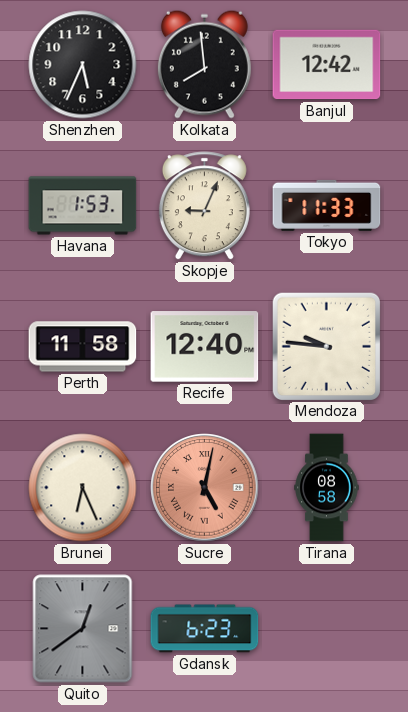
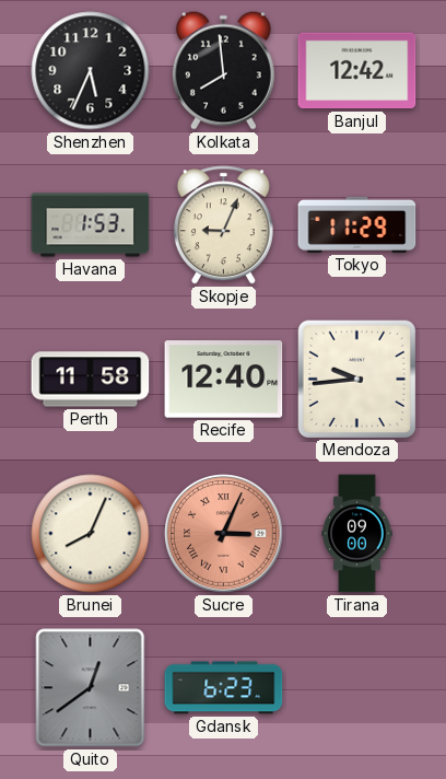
Tokyo: 11:33 -> 11:29
Mendoza: 9:46 -> 9:44
Brunei: 6:26 -> 8:04
Sucre: 5:02 -> 3:04
Tirana: 08:58 -> 09:00
